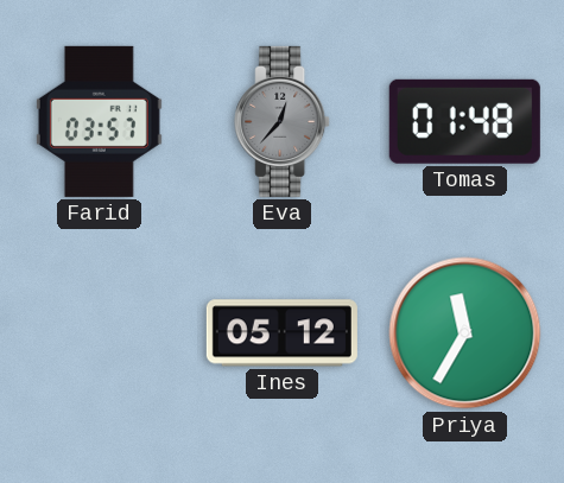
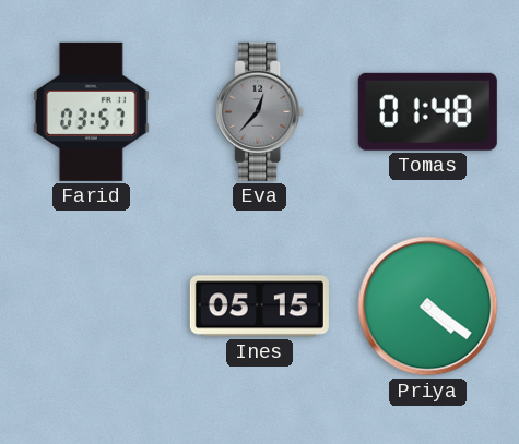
Ines: 05:12 -> 05:15
Priya: 11:35 -> 4:21
